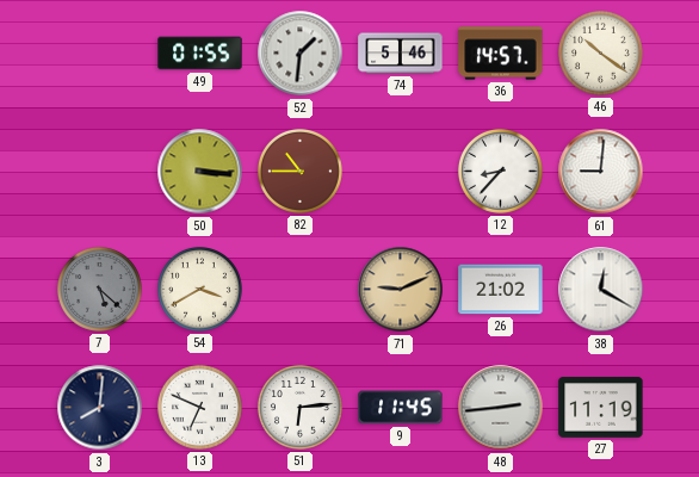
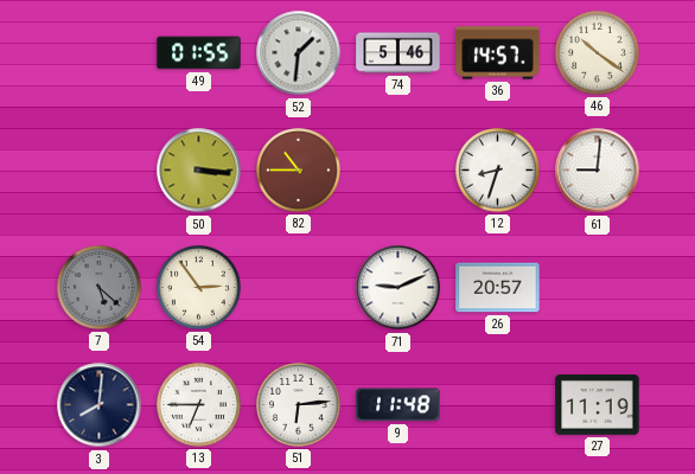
12: 8:37 -> 8:33
54: 3:40 -> 2:54
71 dial: champagne -> white
26: 21:02 -> 20:57
38: 12:20 -> none
13: 6:49 -> 6:45
9: 11:45 -> 11:48
48: 2:44 -> none
